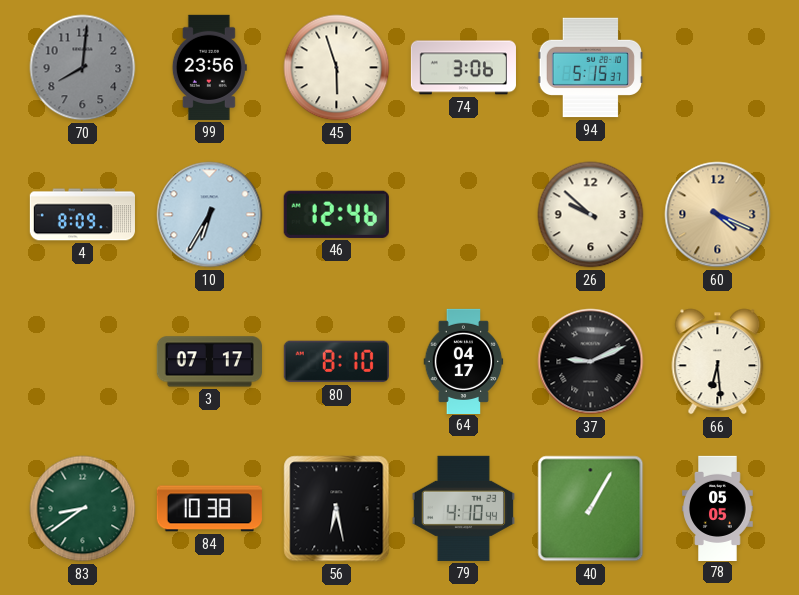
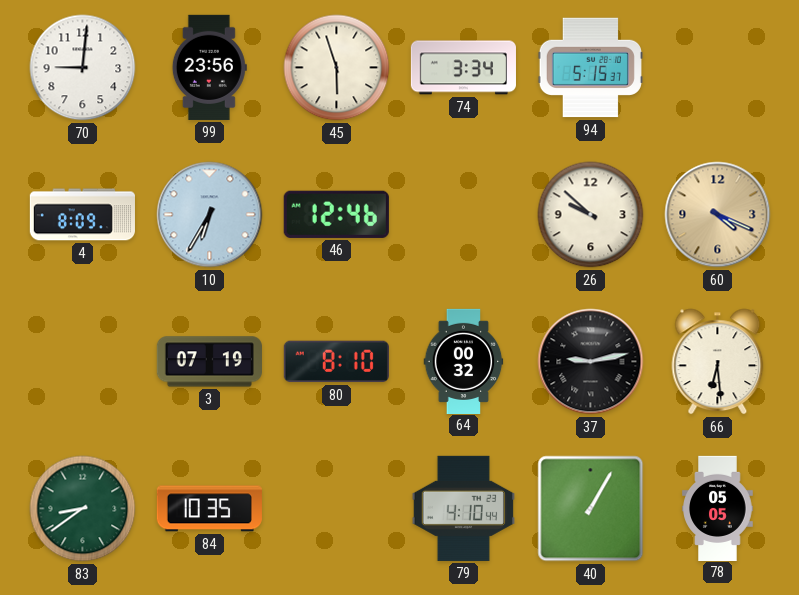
70: 8:01 -> 9:01
70 dial: grey -> white
74: 3:06 -> 3:34
3: 07:17 -> 07:19
64: 04:17 -> 00:32
37: 9:11 -> 9:13
84: 10:38 -> 10:35
56: 6:28 -> none
